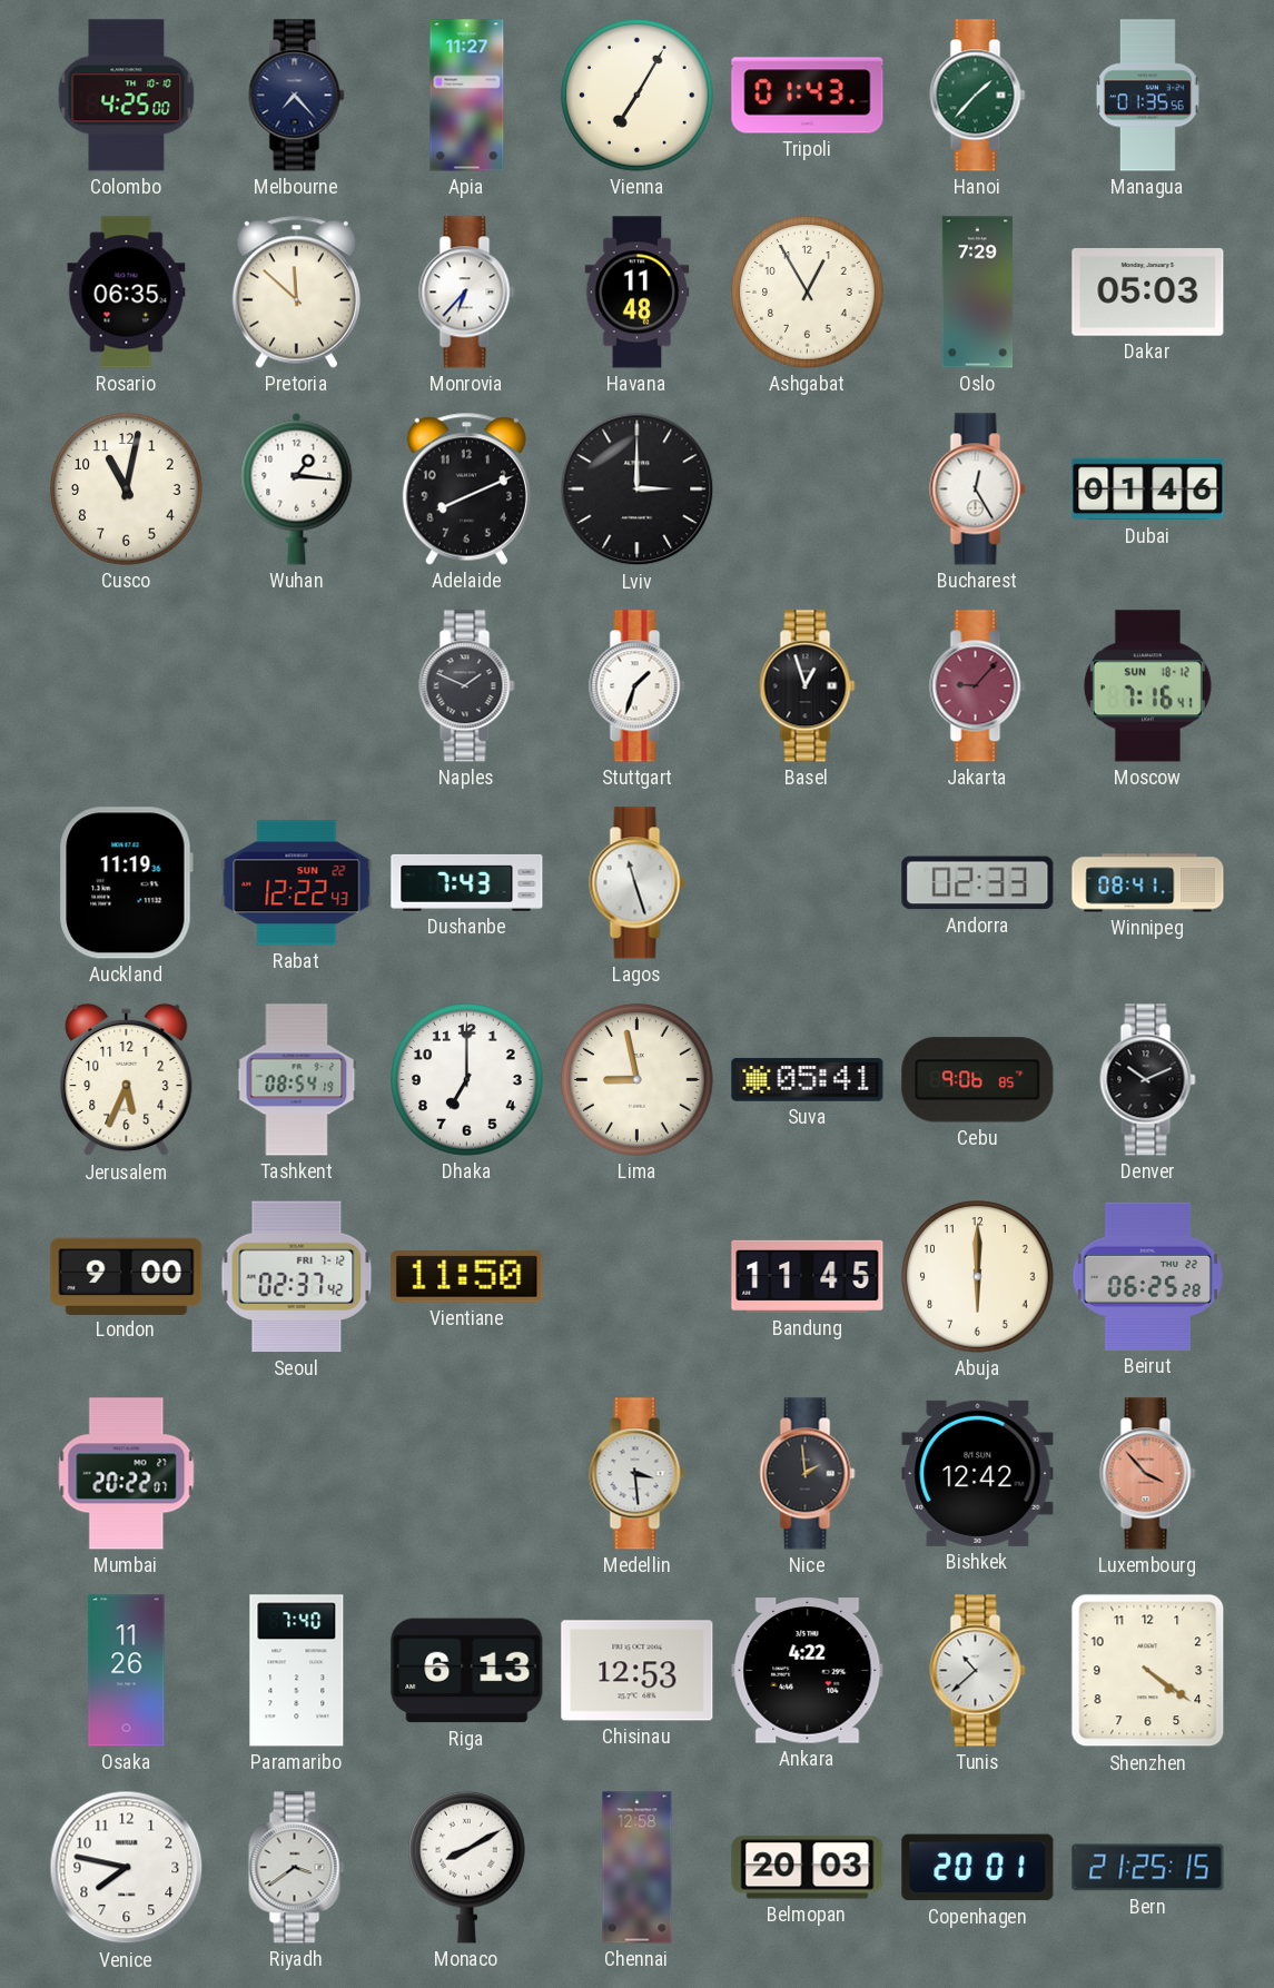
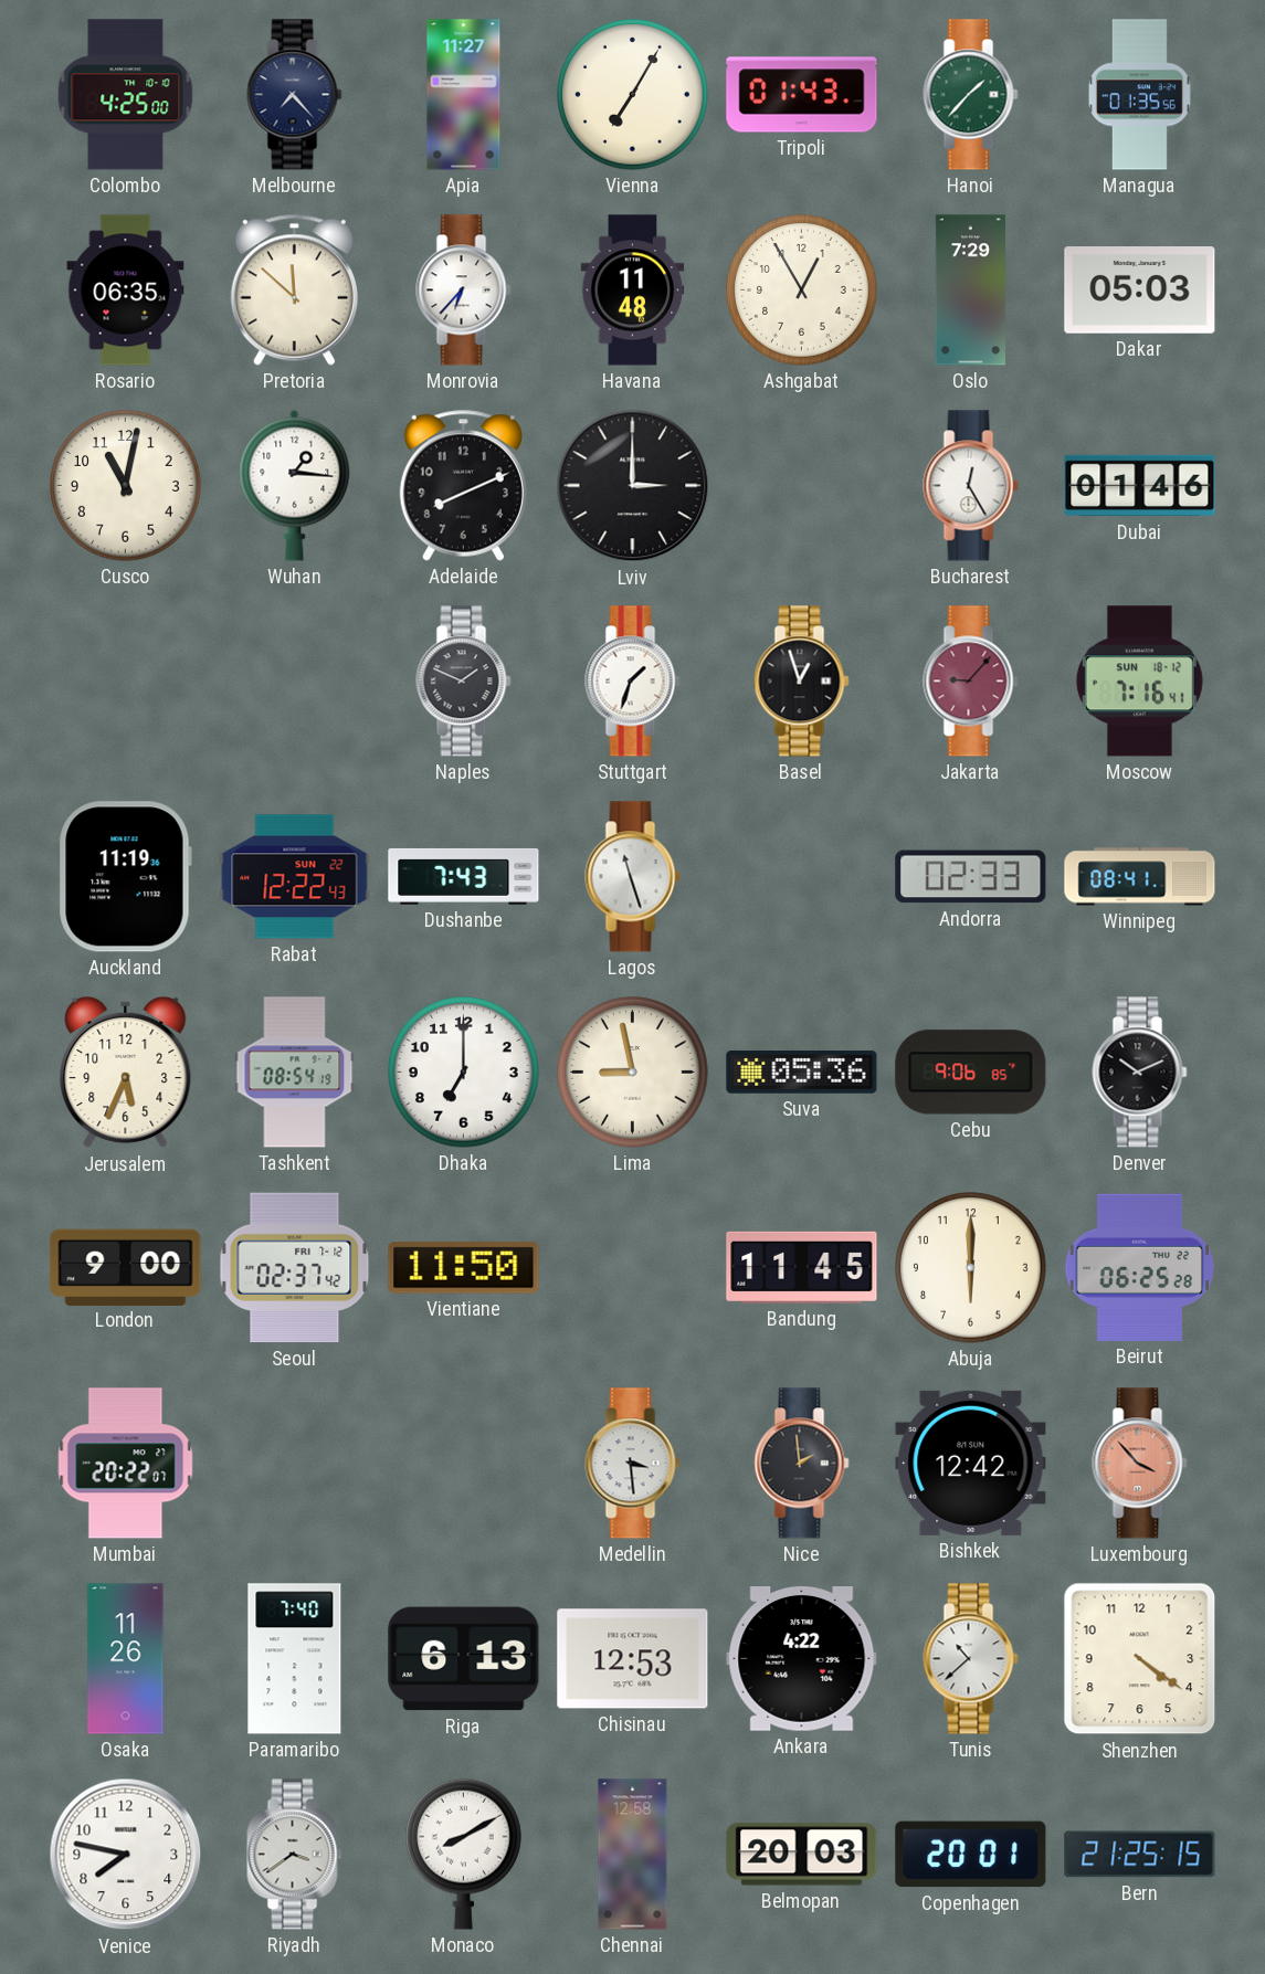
Suva: 05:41 -> 05:36
